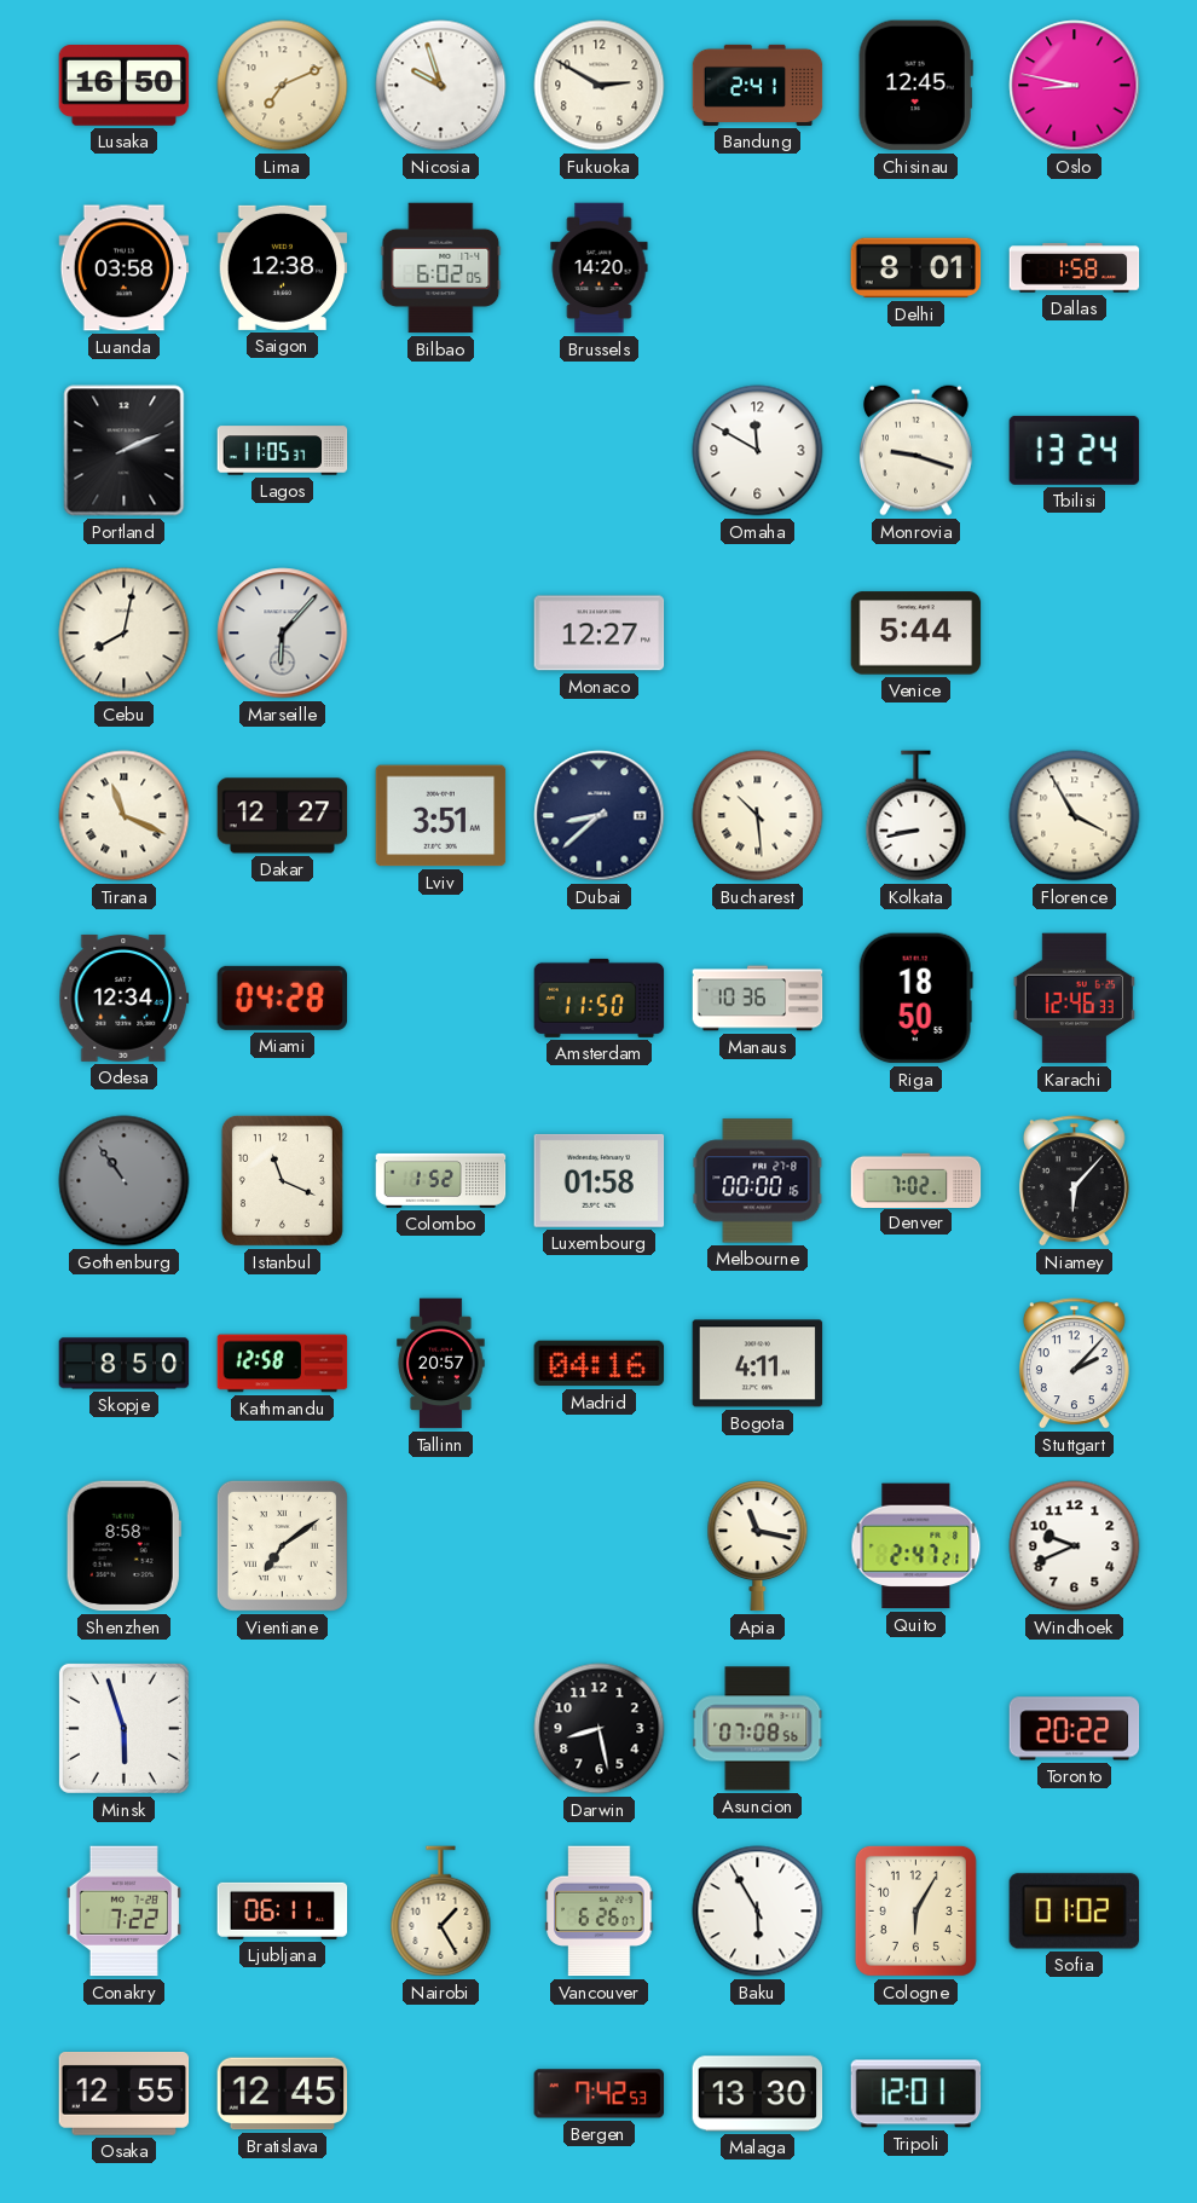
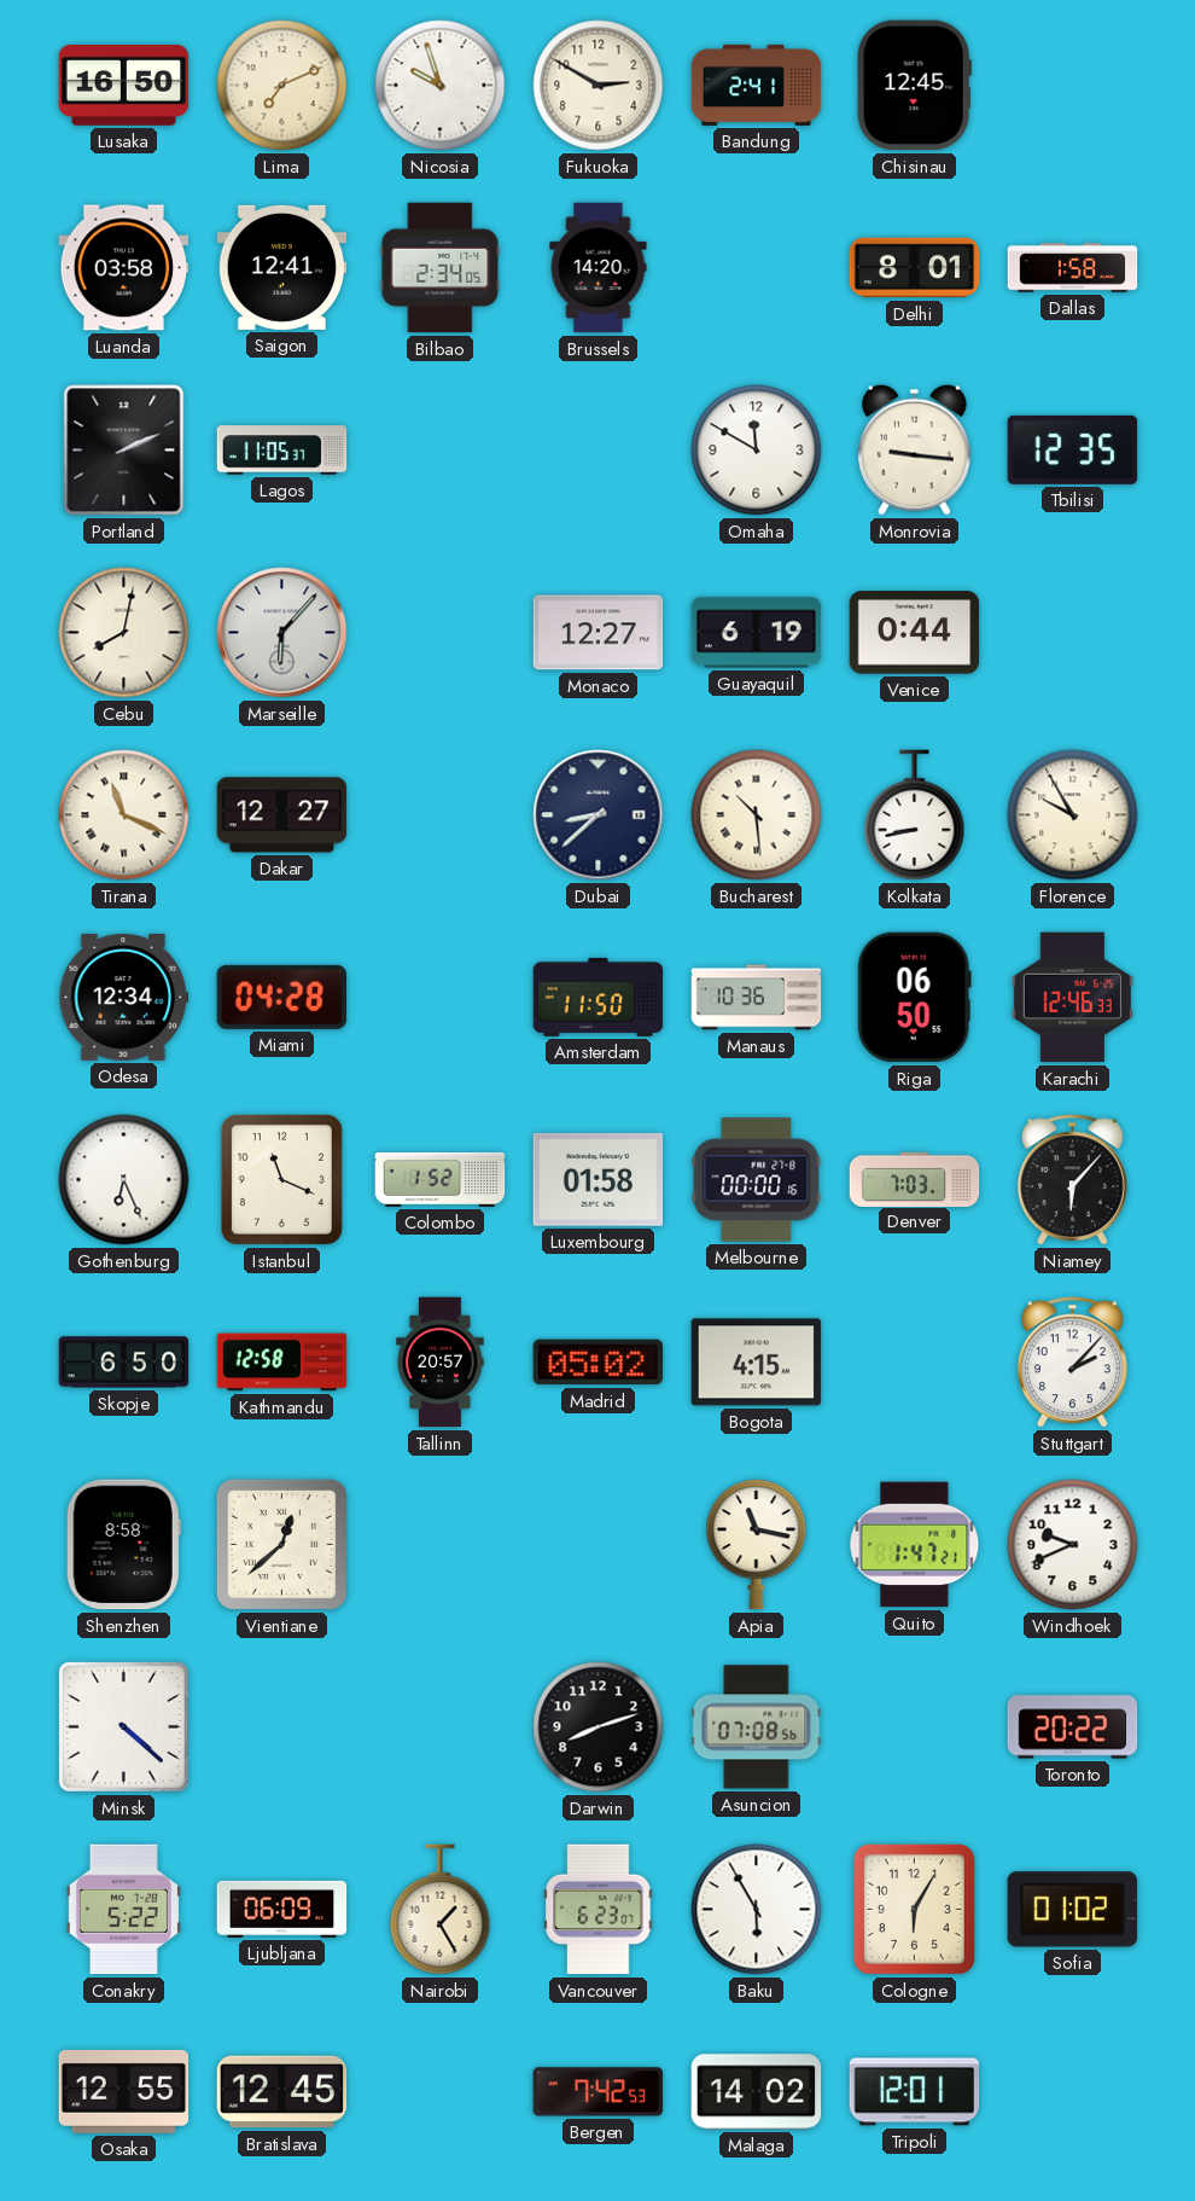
Oslo: 8:47 -> none
Saigon: 12:38 -> 12:41
Bilbao: 6:02 -> 2:34
Monrovia: 9:18 -> 9:16
Tbilisi: 13:24 -> 12:35
Guayaquil: none -> 6:19
Venice: 5:44 -> 0:44
Lviv: 3:51 -> none
Florence: 3:55 -> 9:55
Riga: 18:50 -> 06:50
Gothenburg: 10:54 -> 6:26
Gothenburg dial: grey -> white
Denver: 7:02 -> 7:03
Skopje: 8:50 -> 6:50
Madrid: 04:16 -> 05:02
Bogota: 4:11 -> 4:15
Vientiane: 7:09 -> 12:38
Quito: 2:47 -> 1:47
Minsk: 5:57 -> 4:22
Darwin: 8:28 -> 8:12
Conakry: 7:22 -> 5:22
Ljubljana: 06:11 -> 06:09
Vancouver: 6:26 -> 6:23
Malaga: 13:30 -> 14:02
